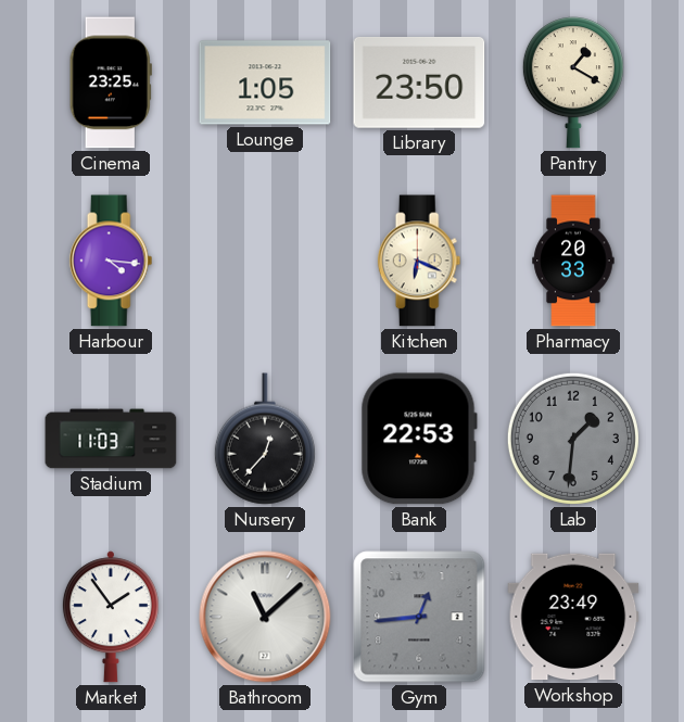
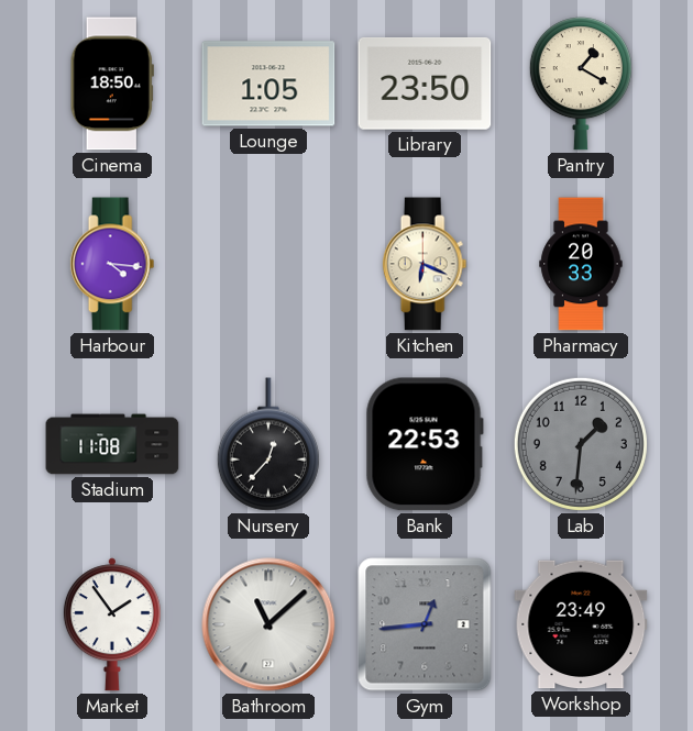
Cinema: 23:25 -> 18:50
Stadium: 11:03 -> 11:08
